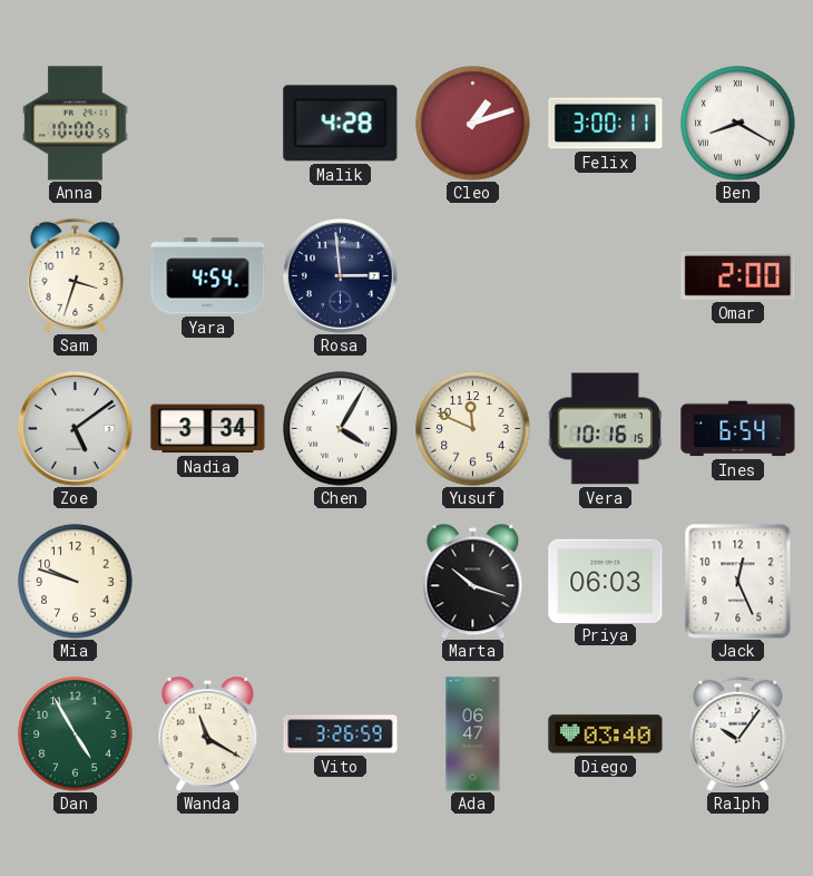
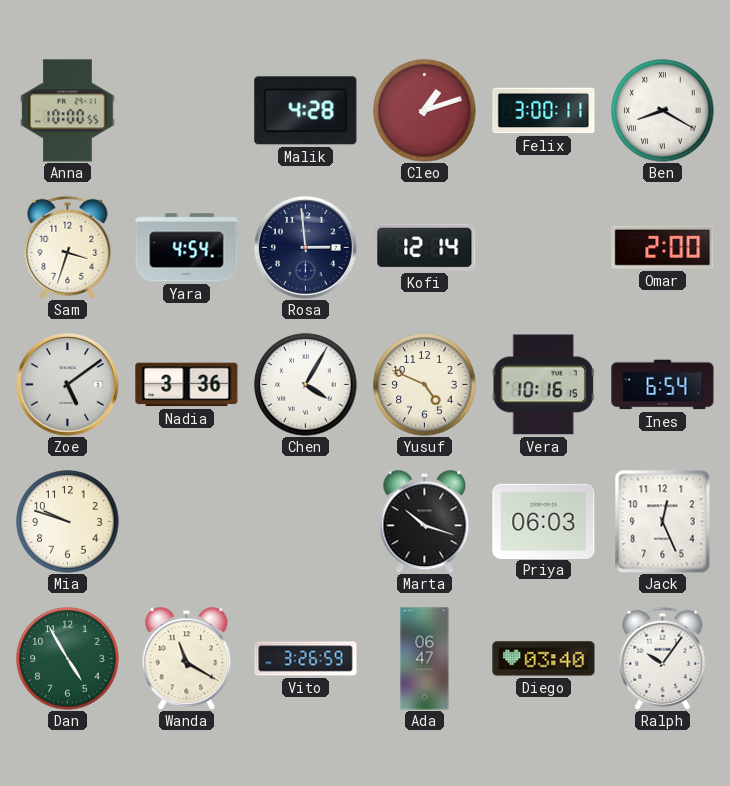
Kofi: none -> 12:14
Nadia: 3:34 -> 3:36
Yusuf: 11:49 -> 4:49
